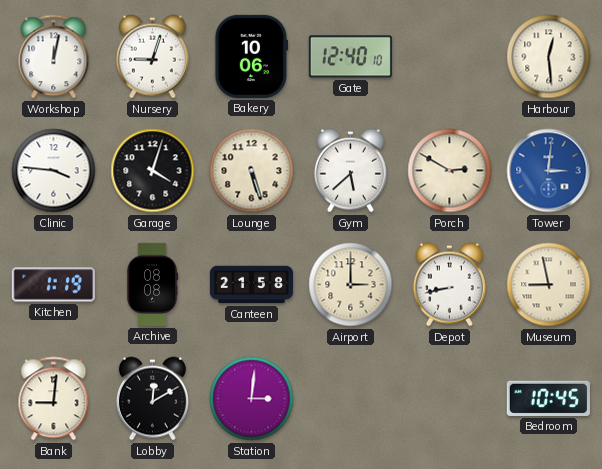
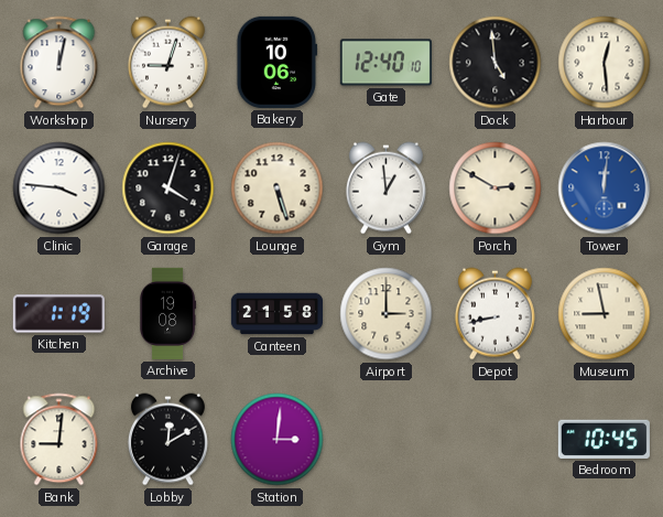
Dock: none -> 4:59
Gym: 5:38 -> 12:59
Tower: 3:01 -> 12:01
Archive: 08:08 -> 19:08
